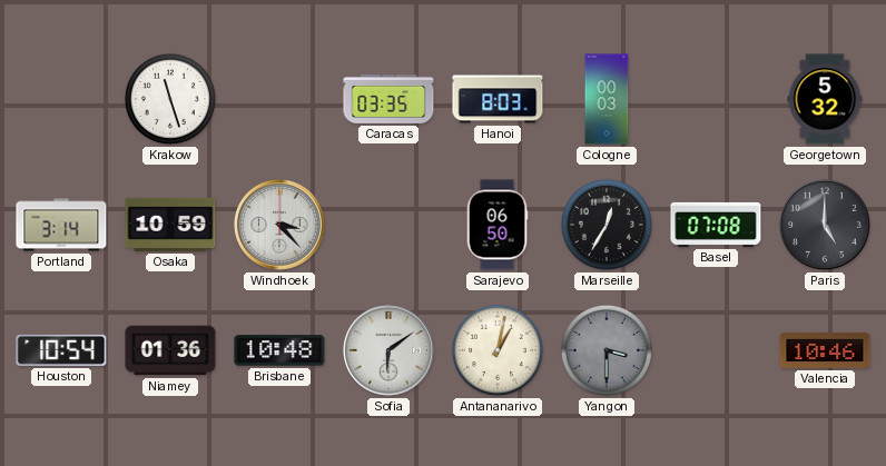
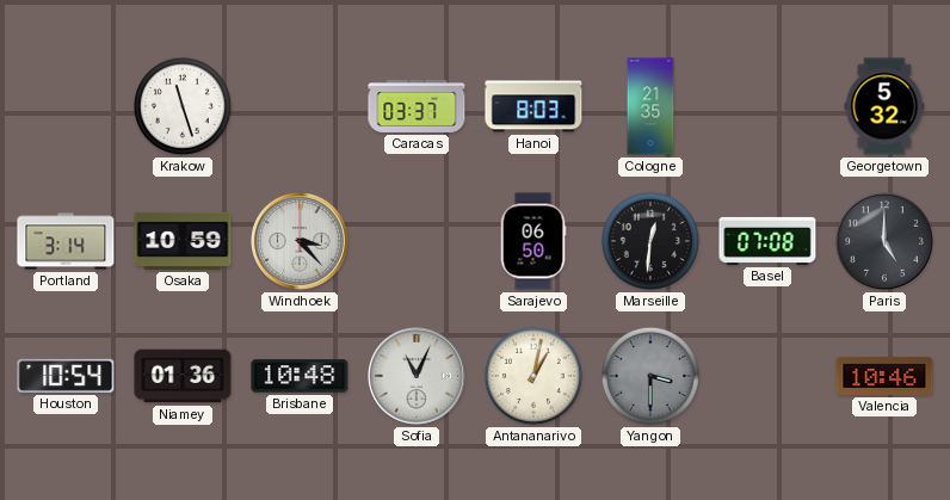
Caracas: 03:35 -> 03:37
Cologne: 00:03 -> 21:35
Marseille: 12:35 -> 12:31
Sofia: 6:09 -> 11:04
